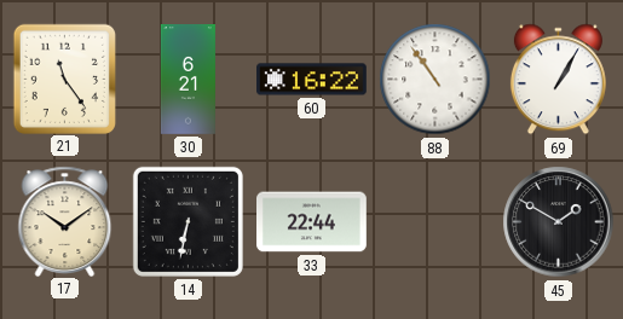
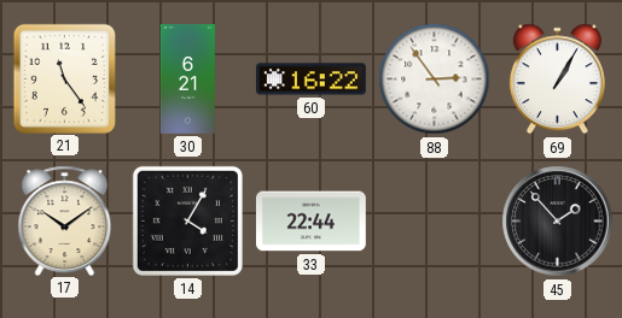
88: 10:54 -> 2:54
14: 6:32 -> 4:05
45: 1:50 -> 1:53
